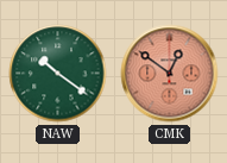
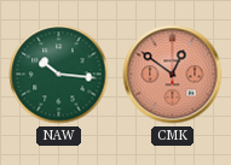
NAW: 10:21 -> 10:16
